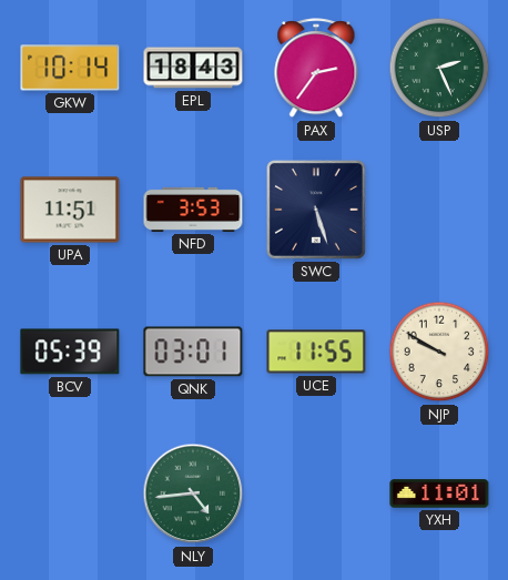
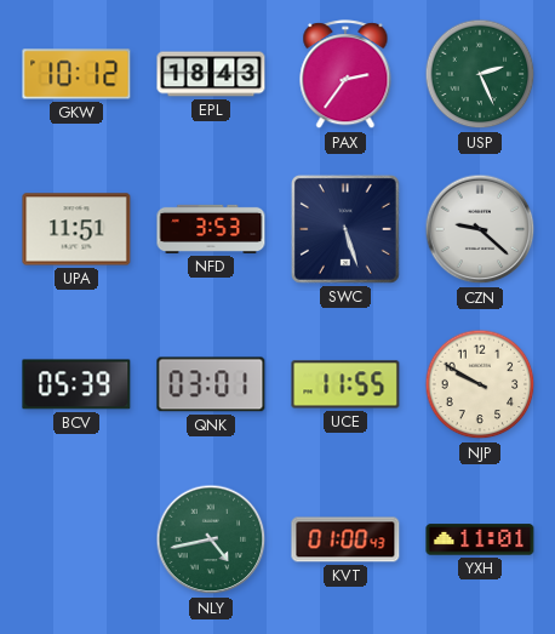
GKW: 10:14 -> 10:12
CZN: none -> 9:22
NLY: 4:44 -> 4:43
KVT: none -> 01:00
